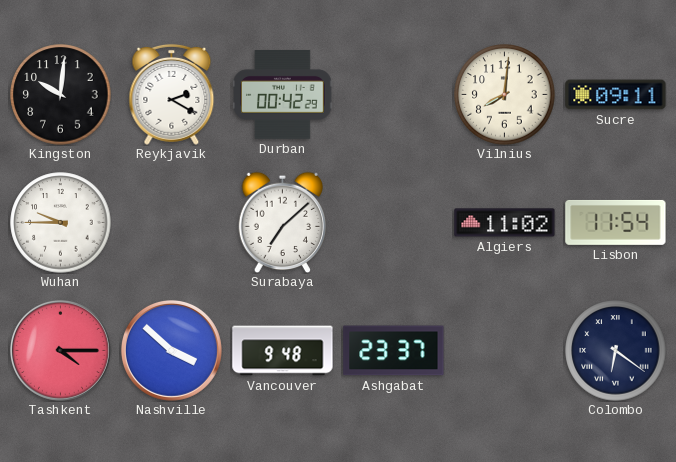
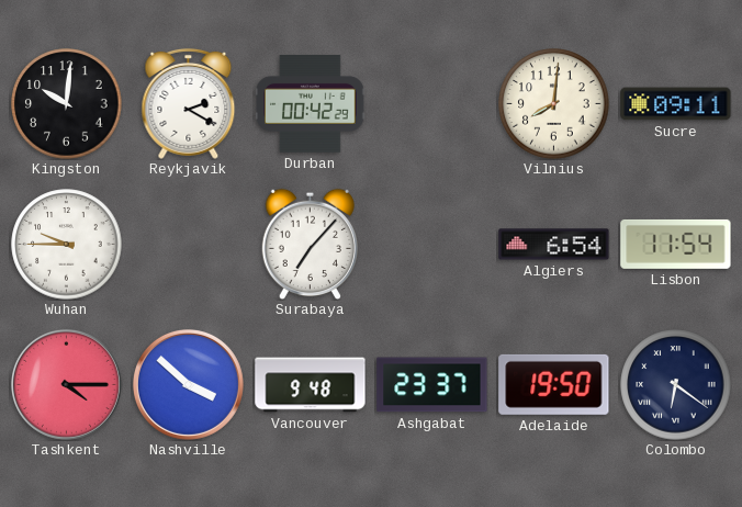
Surabaya: 7:08 -> 7:07
Algiers: 11:02 -> 6:54
Adelaide: none -> 19:50
